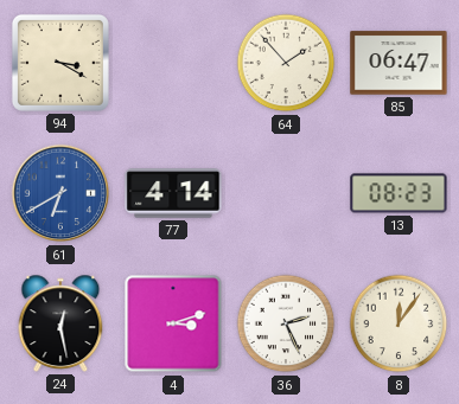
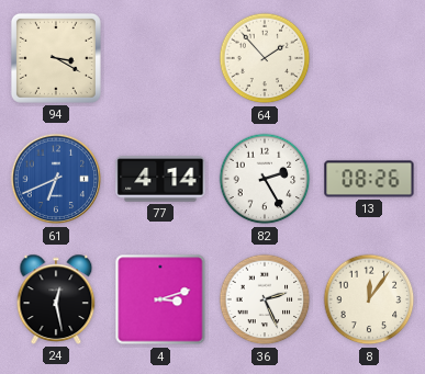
85: 06:47 -> none
61: 6:40 -> 6:41
82: none -> 2:25
13: 08:23 -> 08:26
